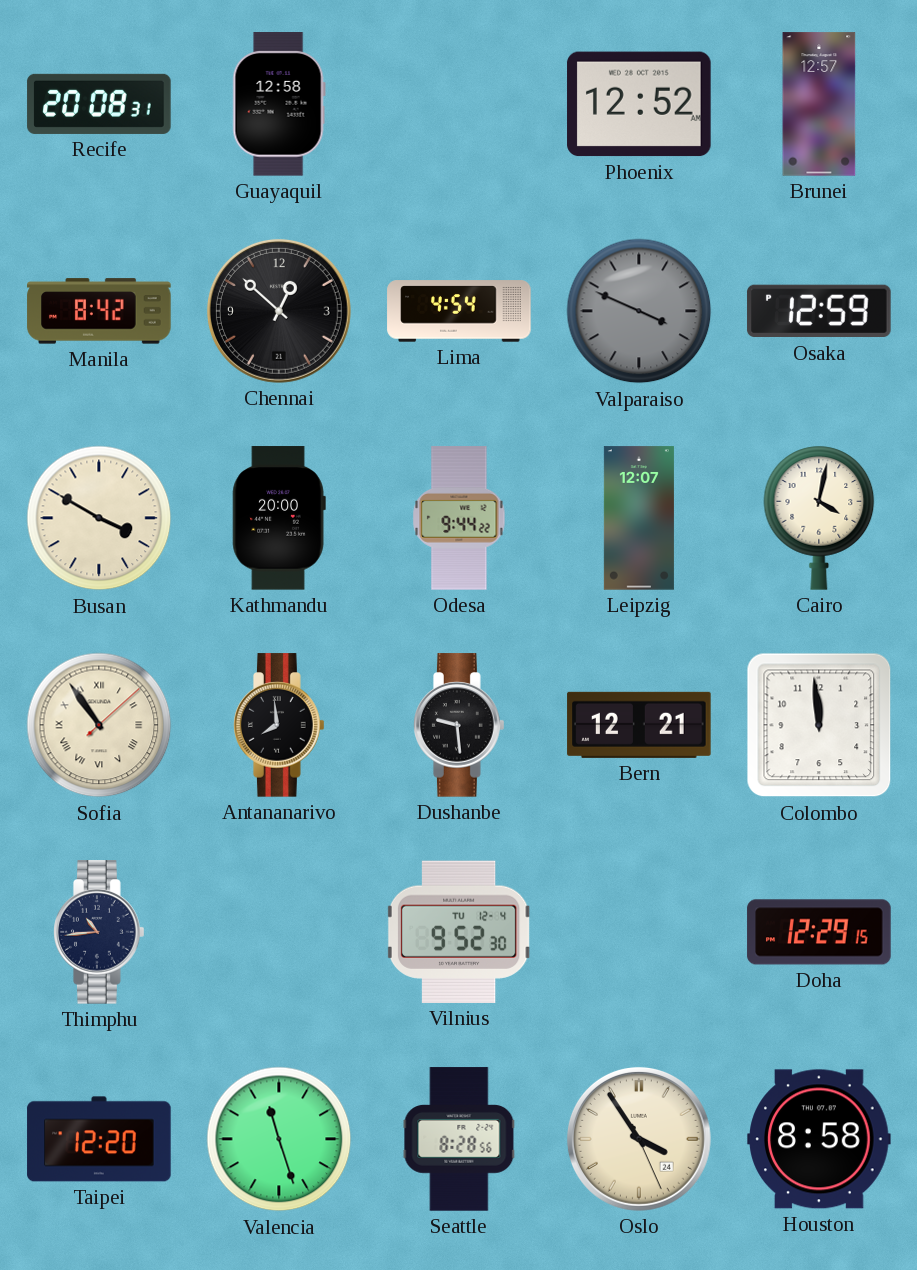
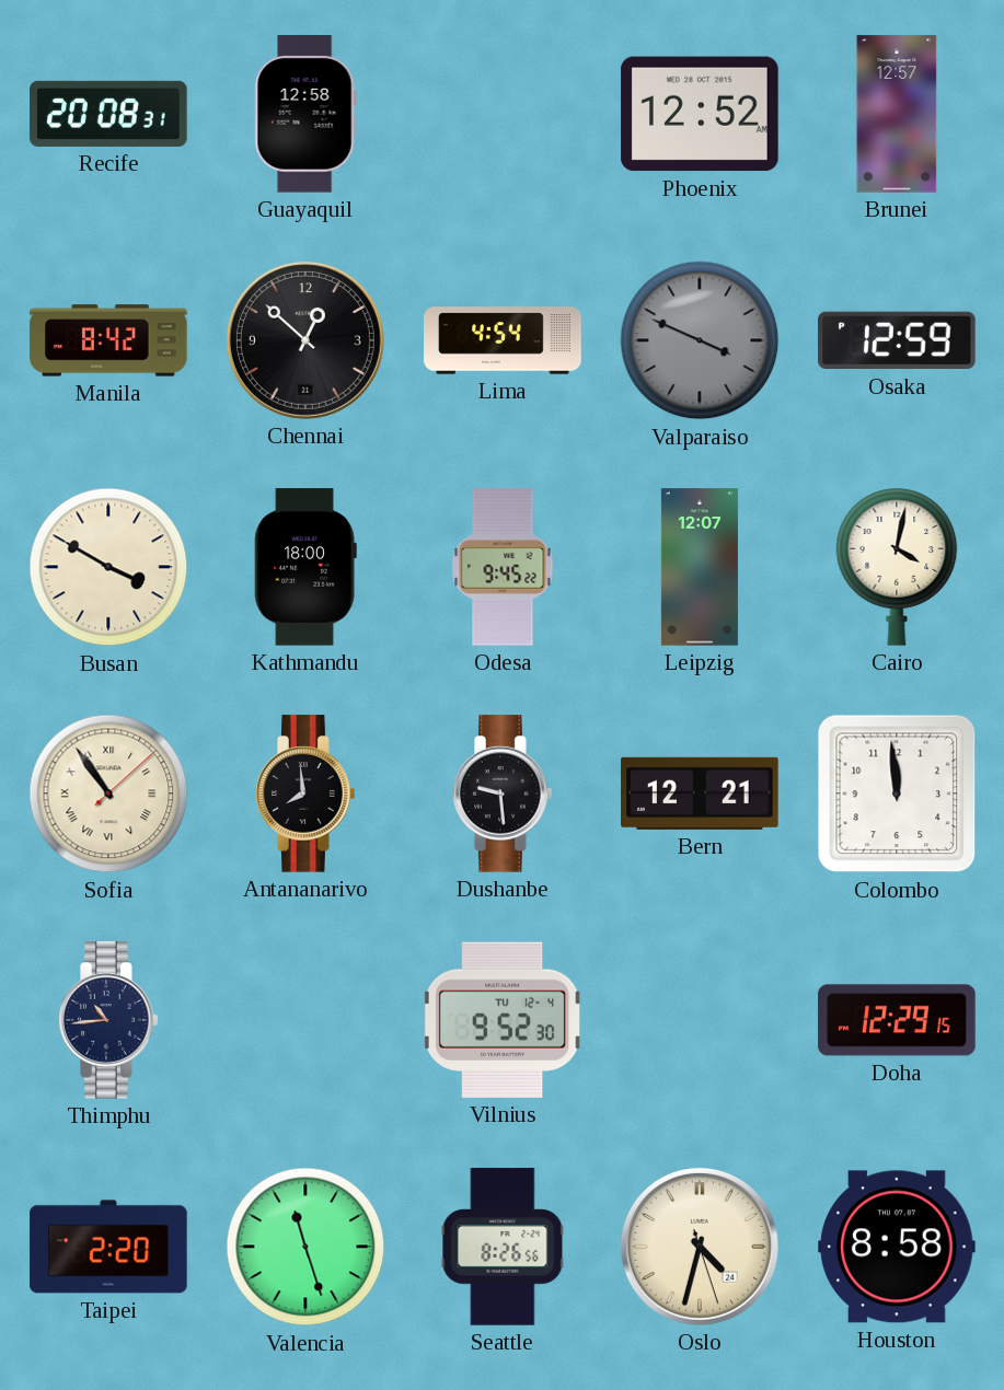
Kathmandu: 20:00 -> 18:00
Odesa: 9:44 -> 9:45
Taipei: 12:20 -> 2:20
Seattle: 8:28 -> 8:26
Oslo: 3:54 -> 4:32
